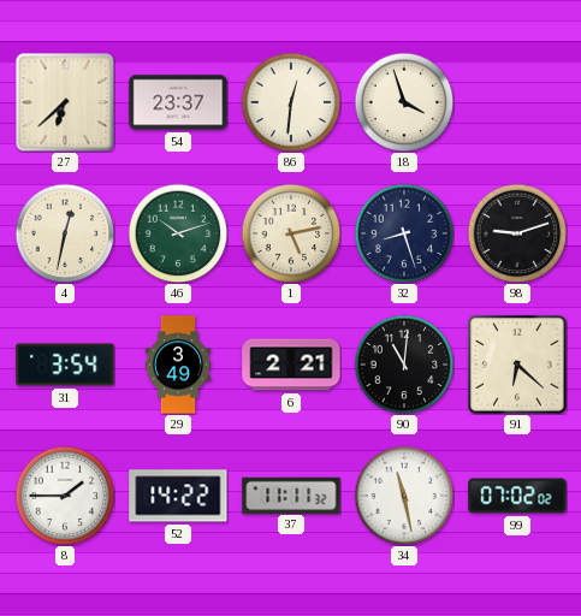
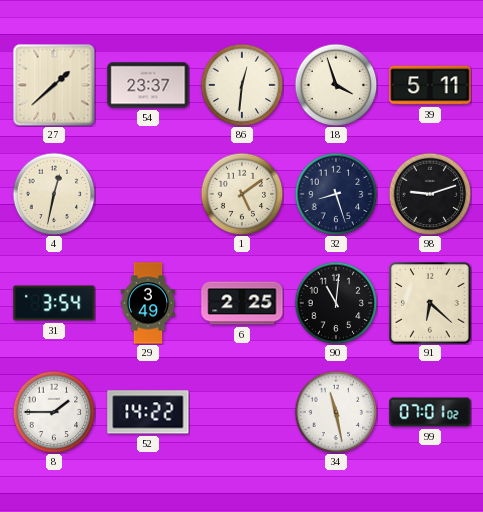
27: 6:38 -> 1:38
39: none -> 5:11
46: 10:12 -> none
1: 5:13 -> 5:09
6: 2:21 -> 2:25
37: 11:11 -> none
99: 07:02 -> 07:01
